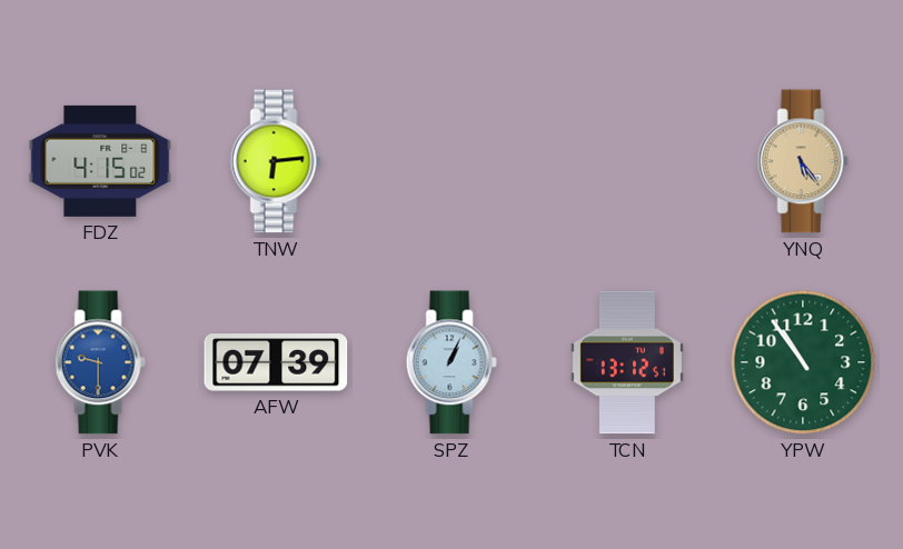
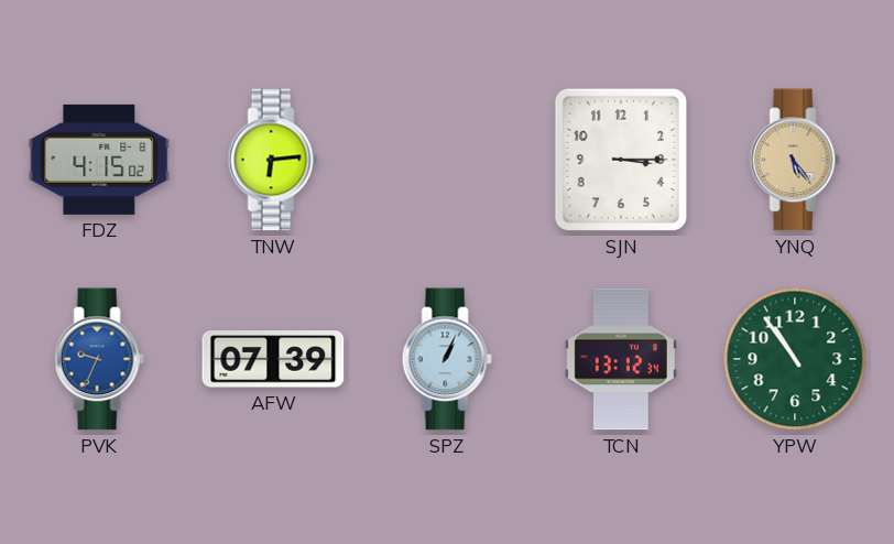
SJN: none -> 3:15
PVK: 9:30 -> 9:34
TCN: 13:12:51 -> 13:12:34
